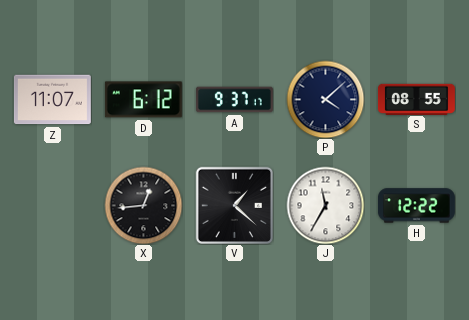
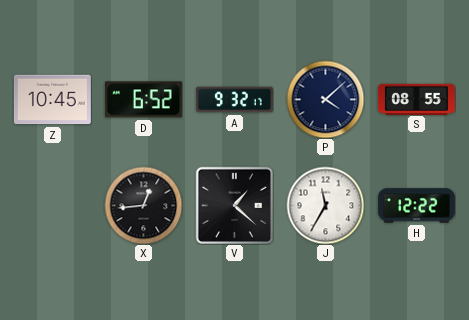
Z: 11:07 -> 10:45
D: 6:12 -> 6:52
A: 9:37 -> 9:32
